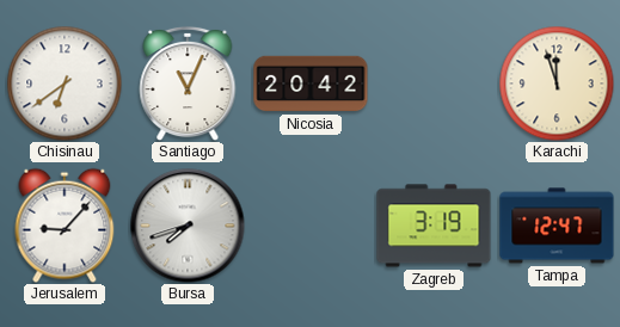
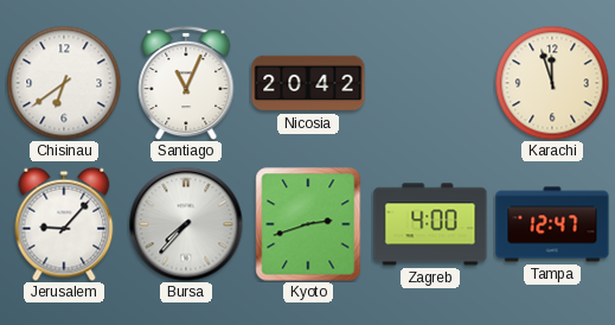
Bursa: 7:42 -> 7:37
Kyoto: none -> 2:42
Zagreb: 3:19 -> 4:00
